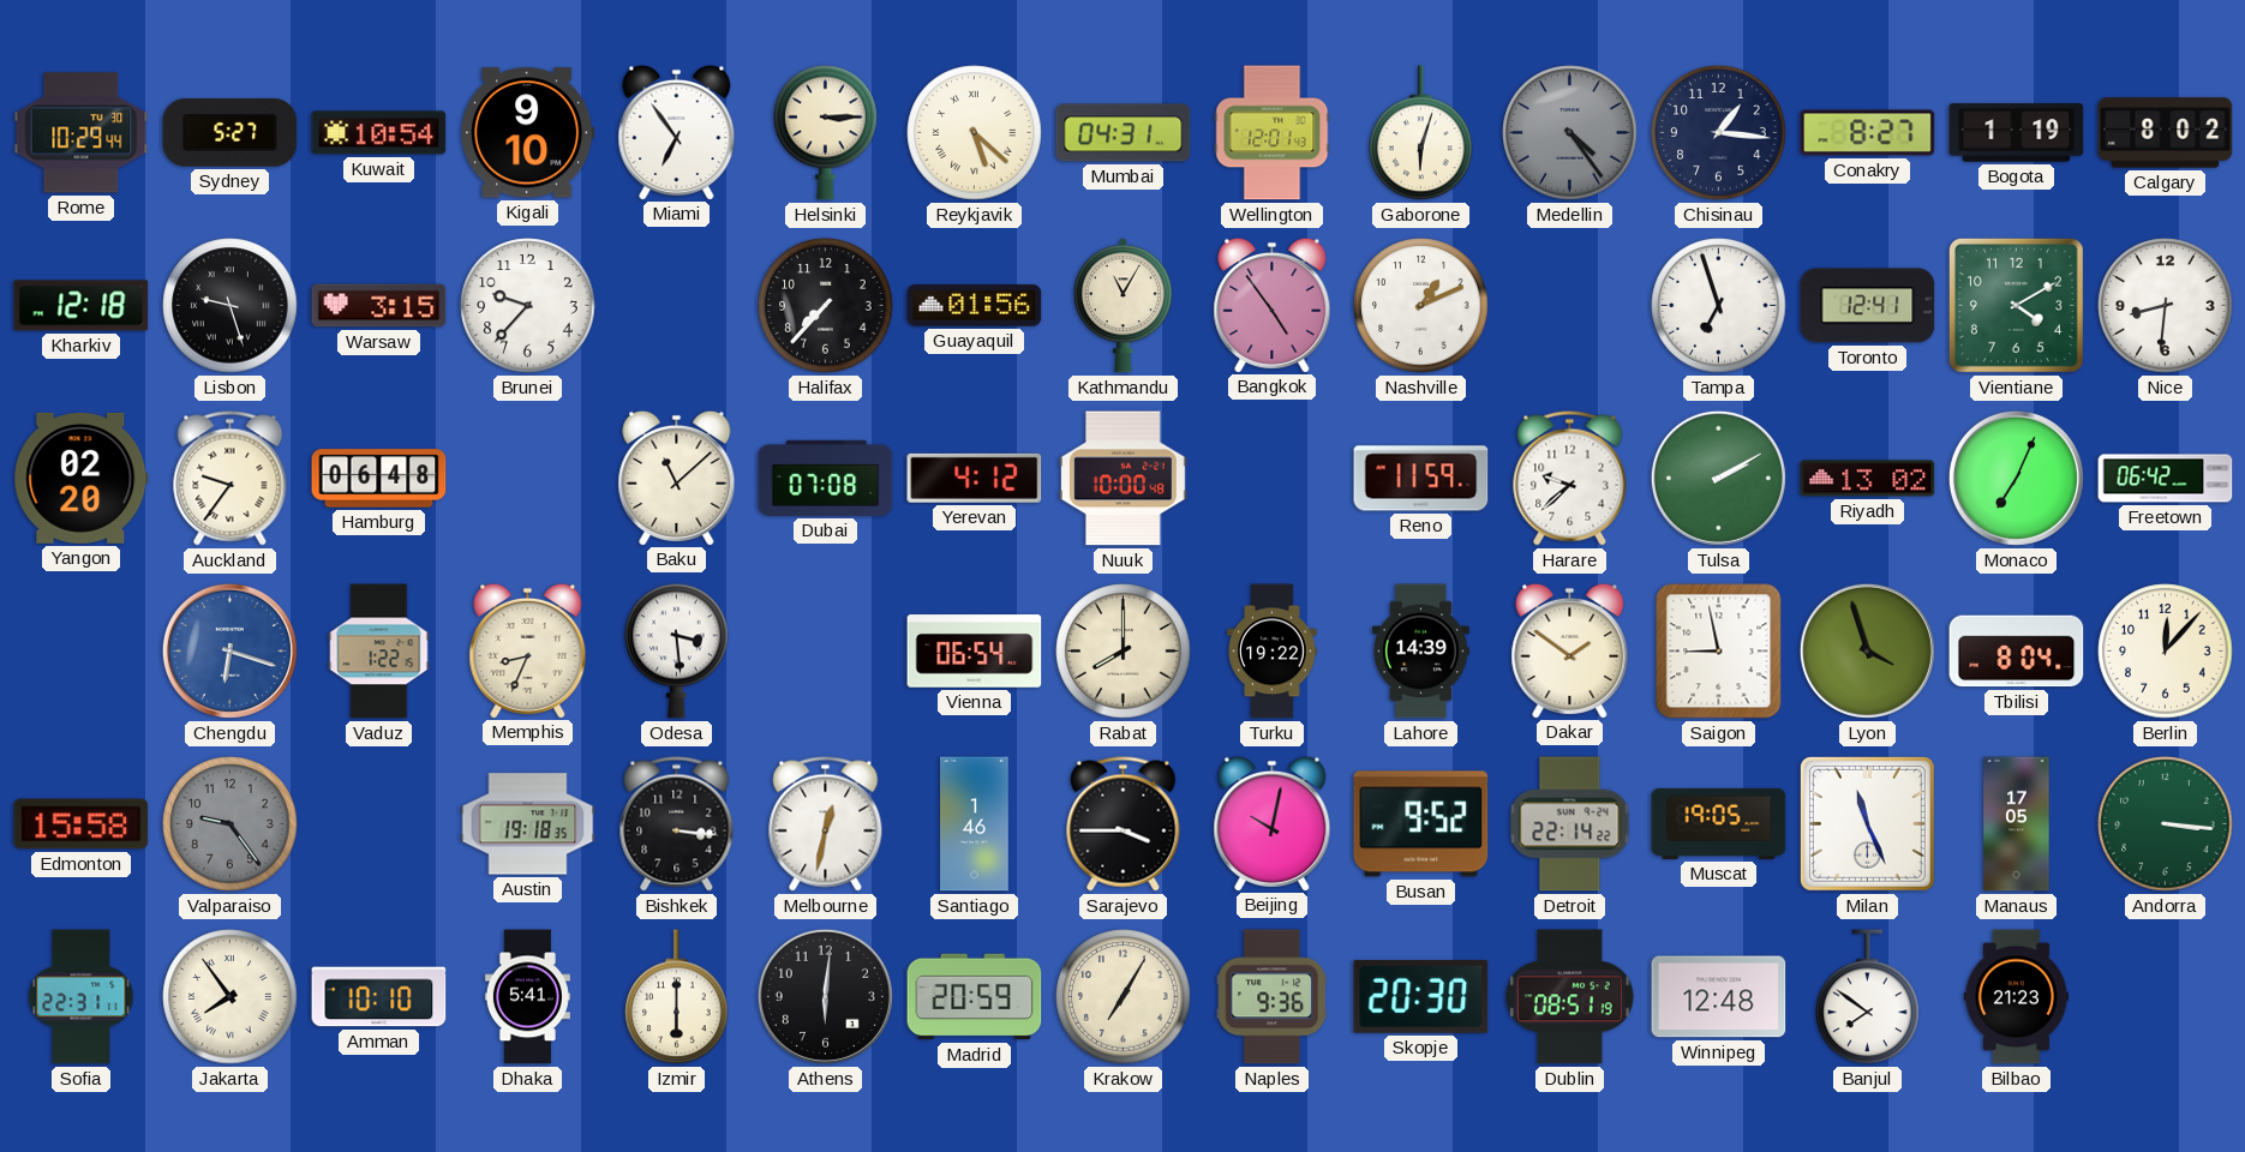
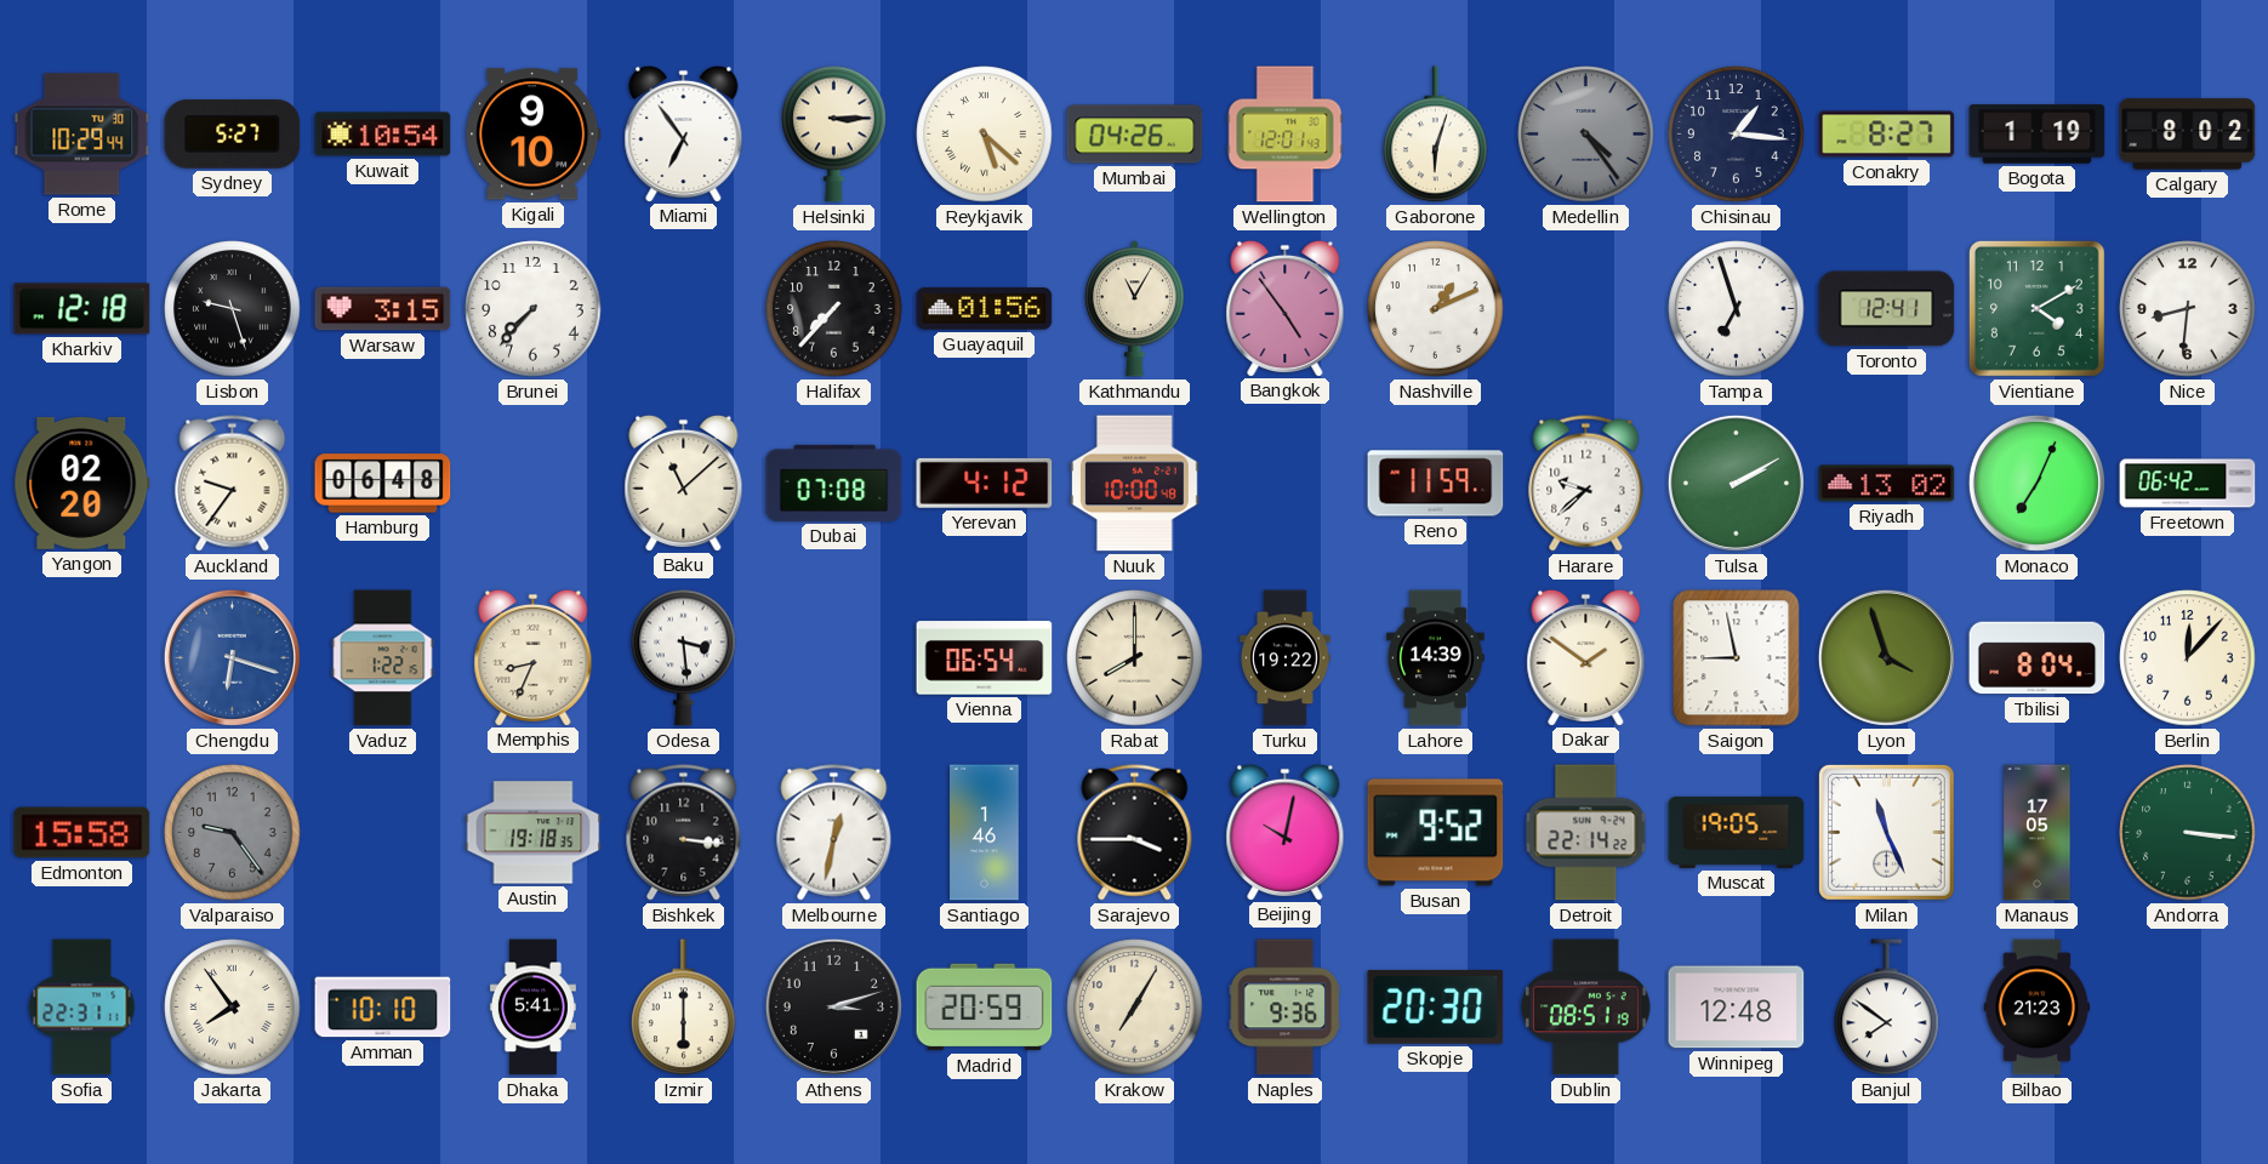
Mumbai: 04:31 -> 04:26
Brunei: 9:37 -> 7:37
Athens: 6:01 -> 3:12
